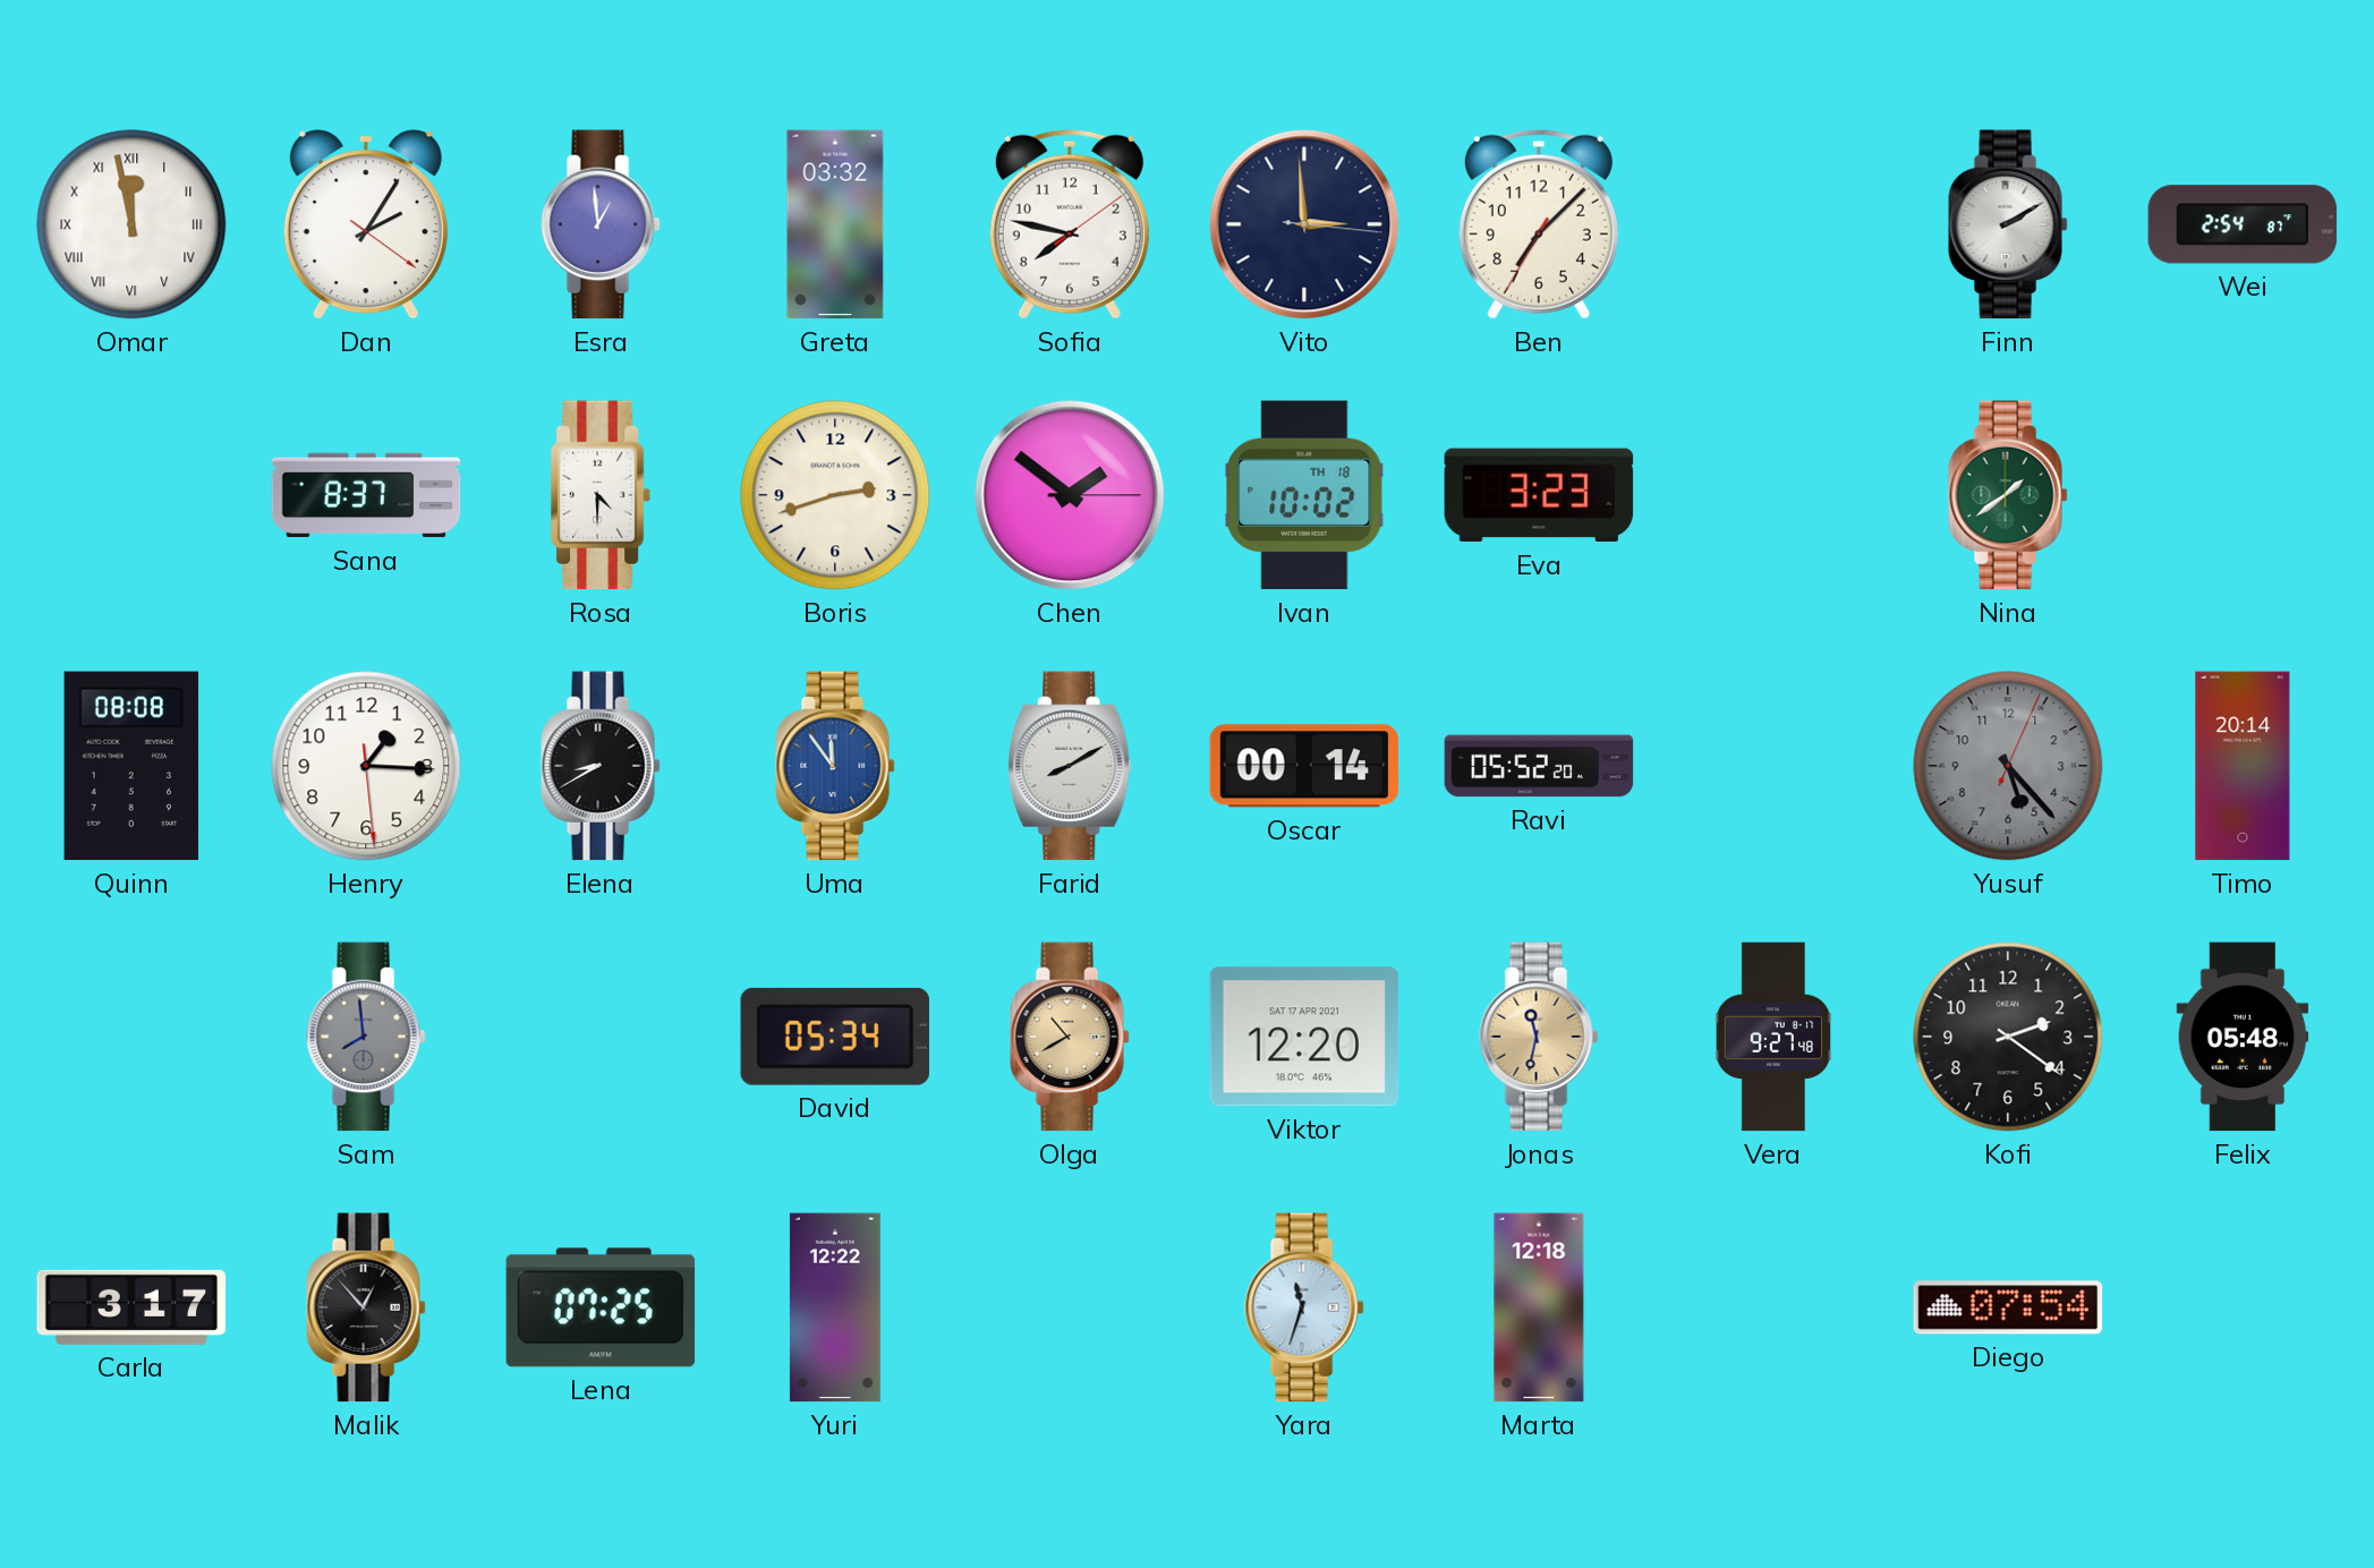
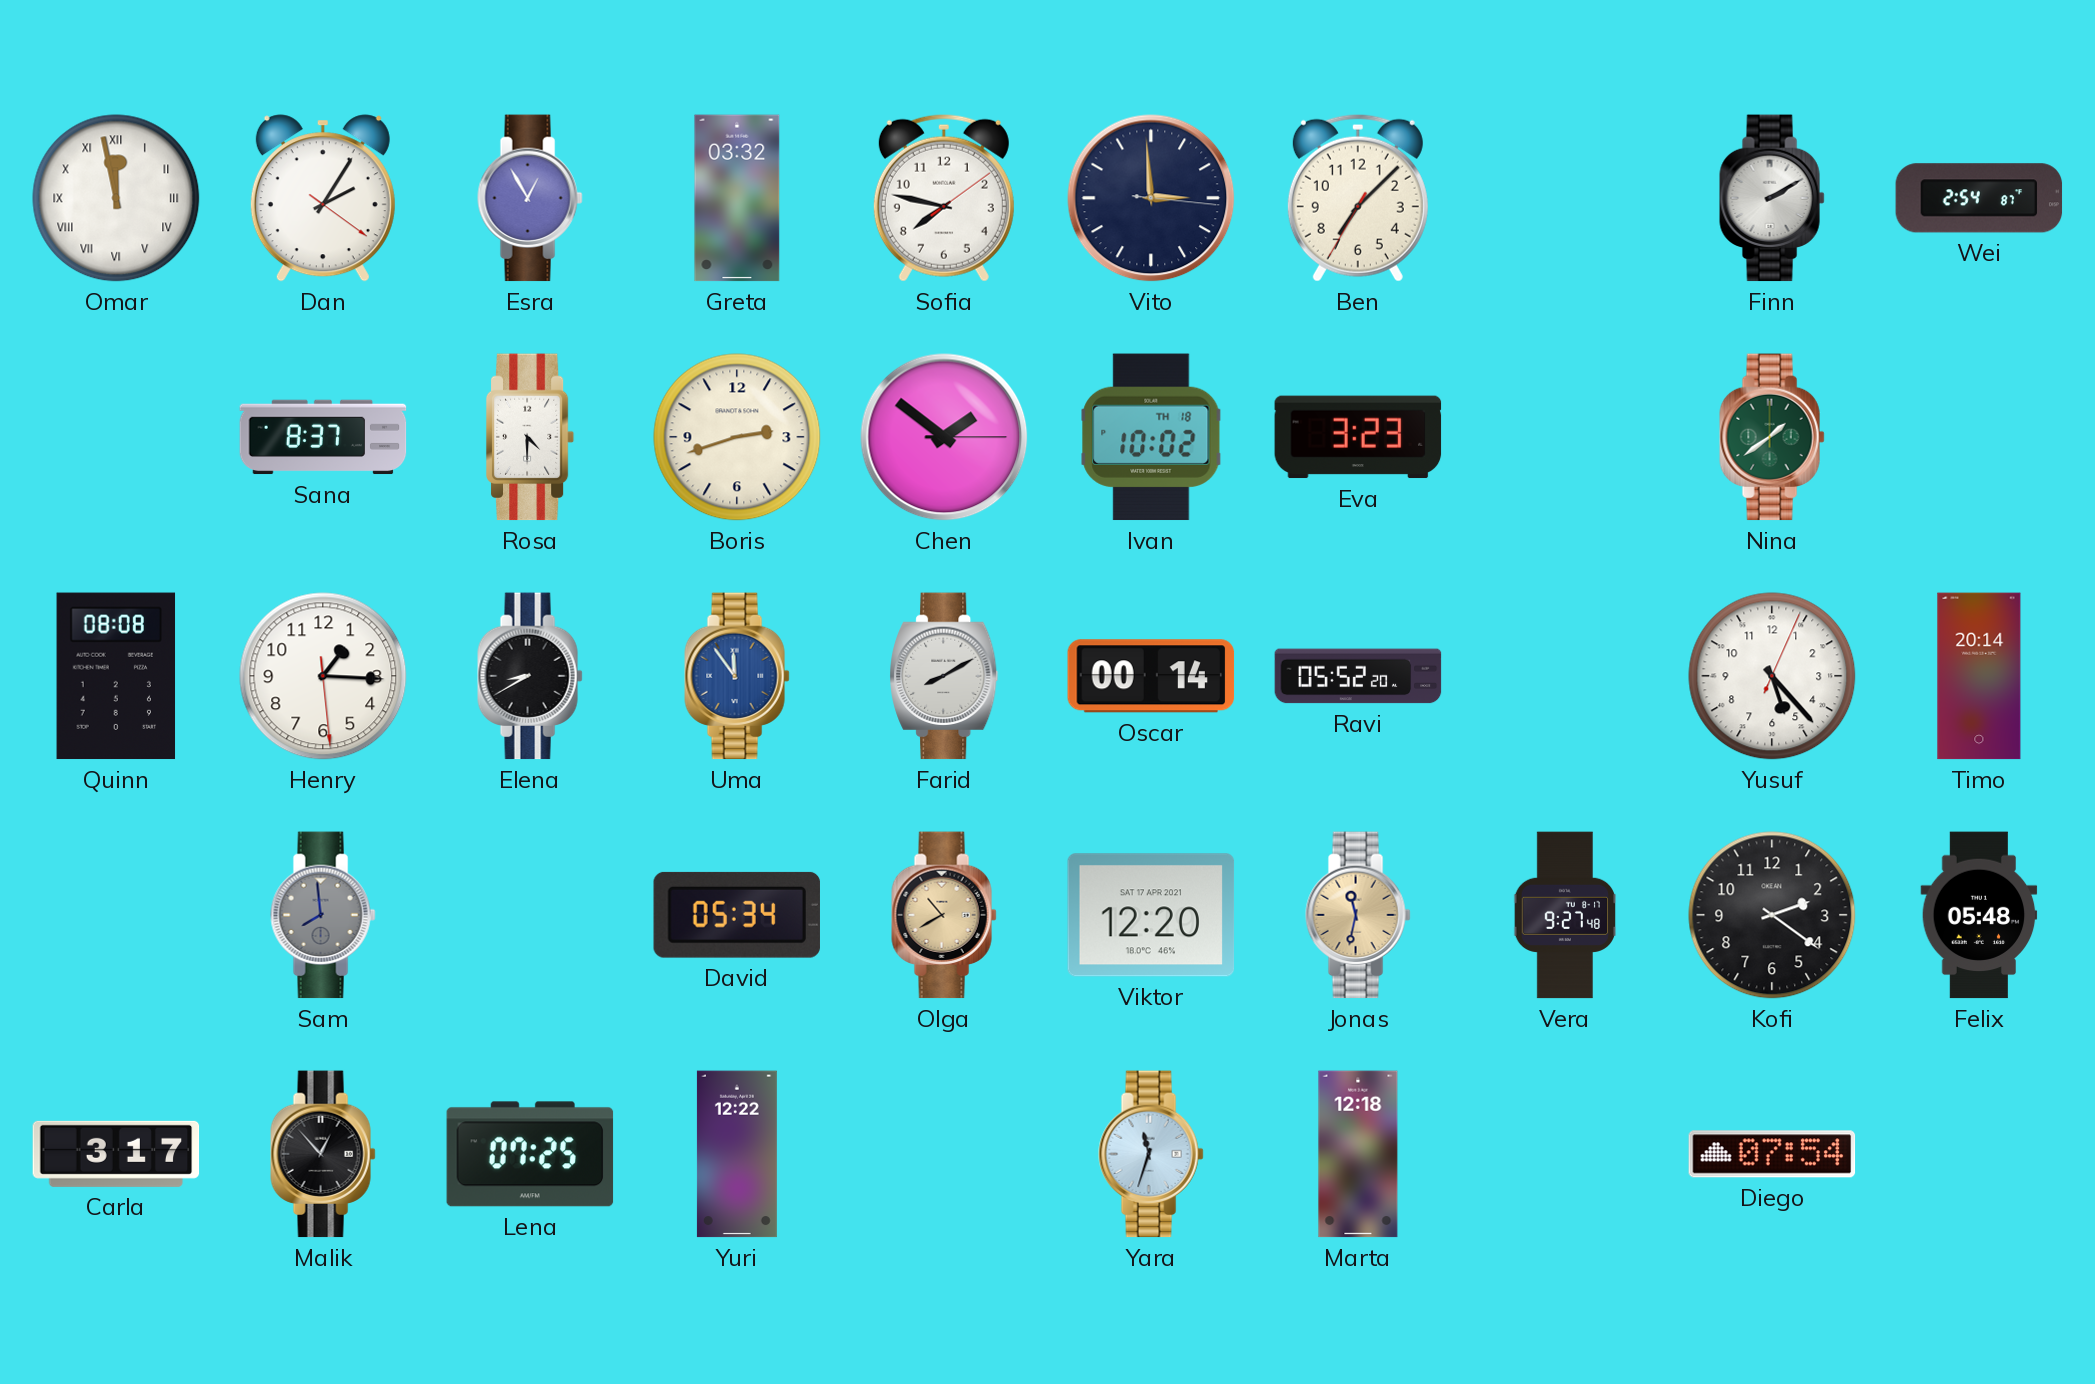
Esra: 12:59 -> 12:55
Yusuf dial: grey -> white
